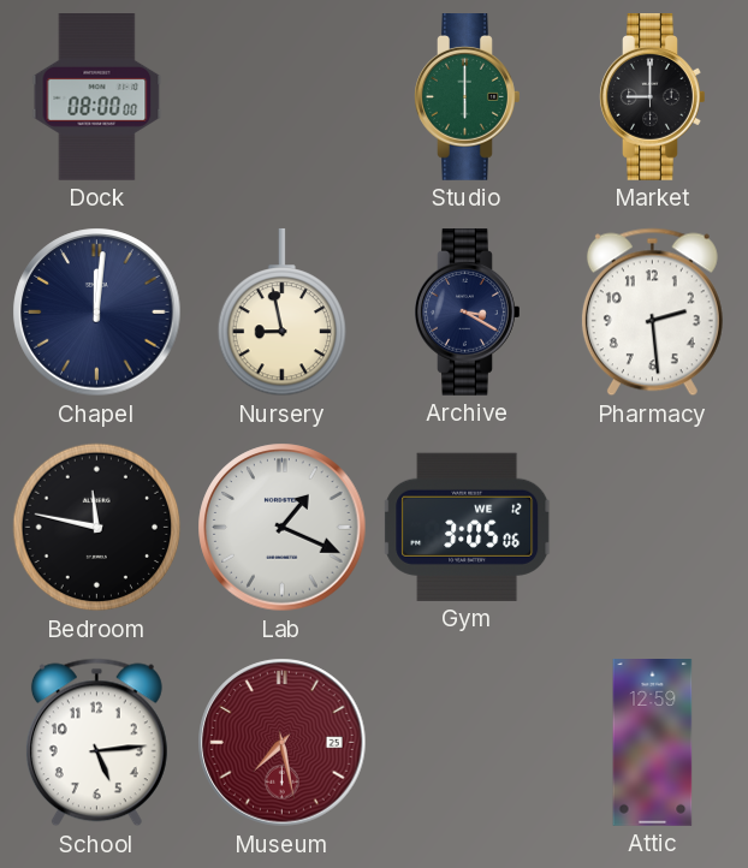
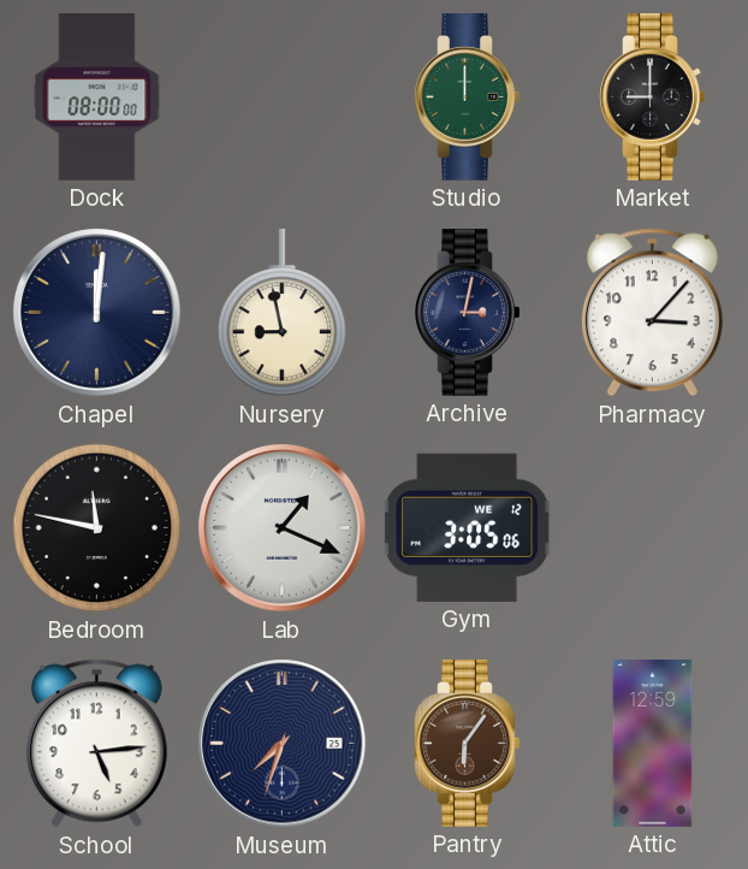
Studio: 6:00 -> 12:00
Archive: 3:20 -> 3:02
Pharmacy: 2:29 -> 3:07
Museum: 7:28 -> 7:33
Museum dial: burgundy -> navy
Pantry: none -> 6:06
